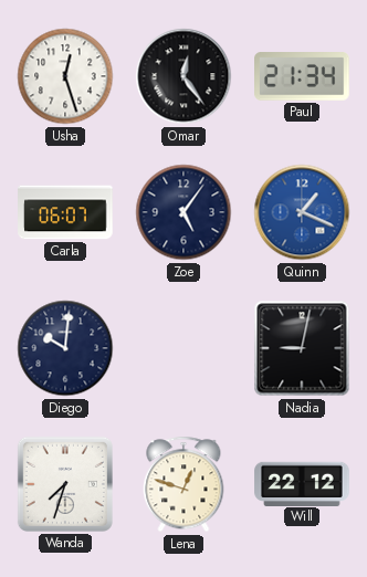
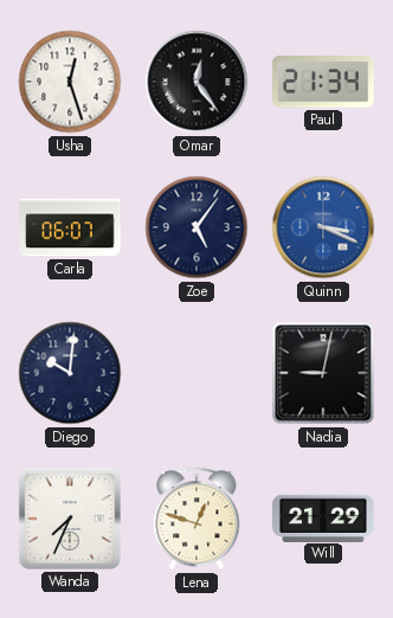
Quinn: 1:19 -> 3:19
Wanda: 7:33 -> 7:34
Will: 22:12 -> 21:29
